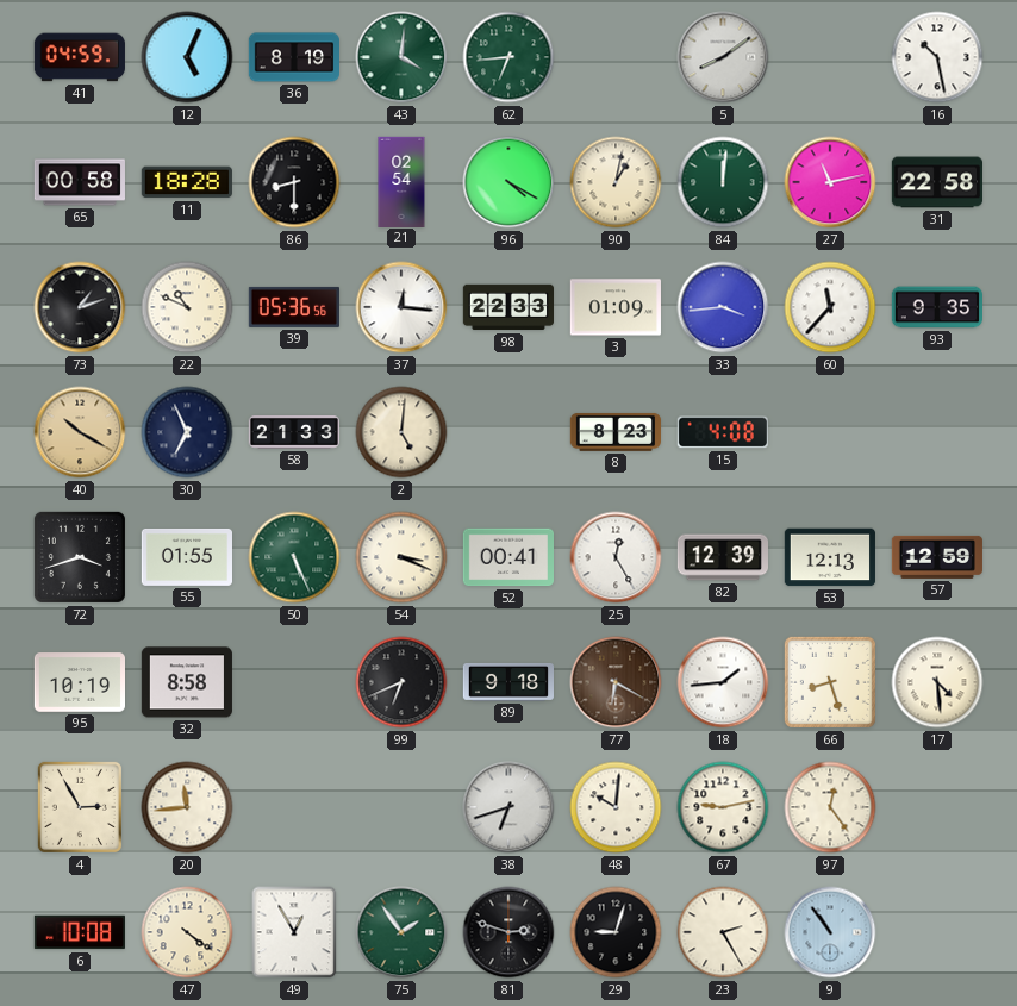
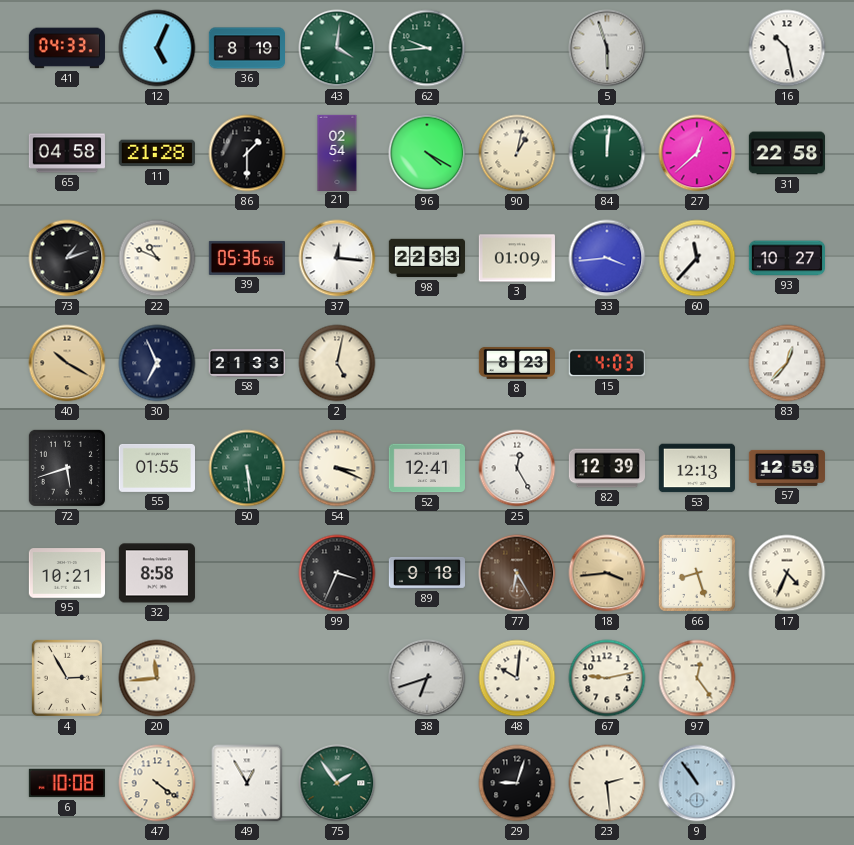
41: 04:59 -> 04:33
62: 6:44 -> 9:44
5: 8:09 -> 5:57
65: 00:58 -> 04:58
11: 18:28 -> 21:28
86: 8:30 -> 1:30
27: 11:13 -> 12:38
93: 9:35 -> 10:27
2: 5:01 -> 5:02
15: 4:08 -> 4:03
83: none -> 12:37
72: 3:42 -> 5:42
50: 5:26 -> 5:29
52: 00:41 -> 12:41
95: 10:19 -> 10:21
99: 6:41 -> 3:34
77: 6:20 -> 6:25
18: 1:44 -> 3:44
18 dial: white -> champagne
17: 4:29 -> 4:34
81: 2:48 -> none
23: 2:25 -> 2:29
